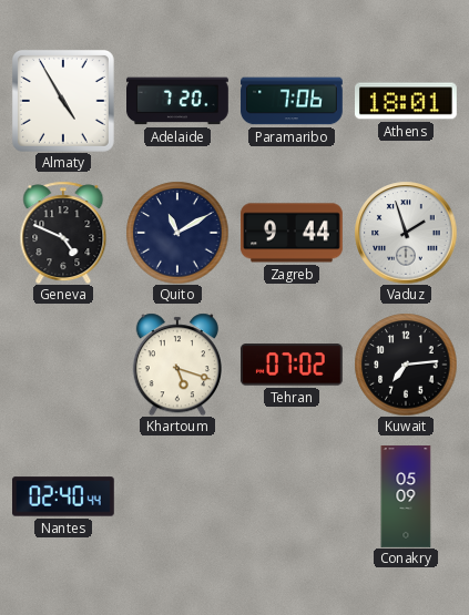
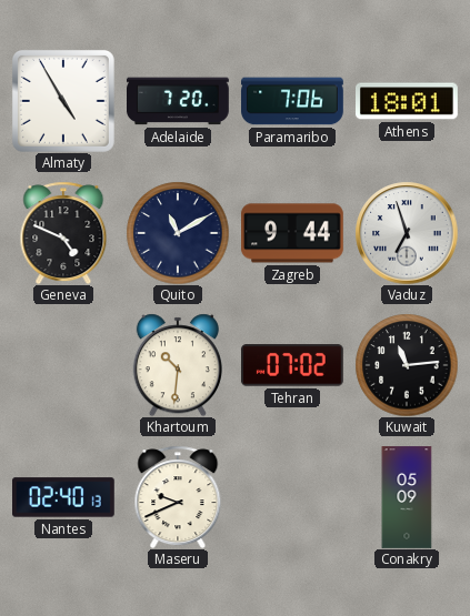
Vaduz: 1:57 -> 6:57
Khartoum: 5:18 -> 10:31
Kuwait: 7:14 -> 11:14
Nantes: 02:40:44 -> 02:40:13
Maseru: none -> 9:41
